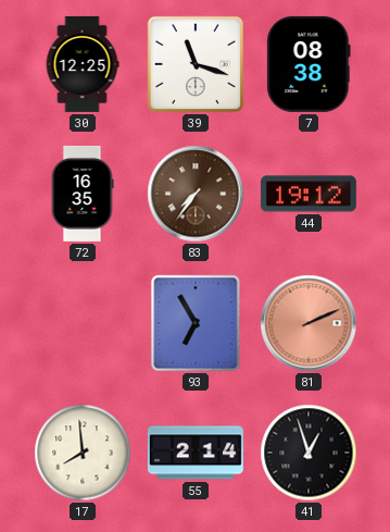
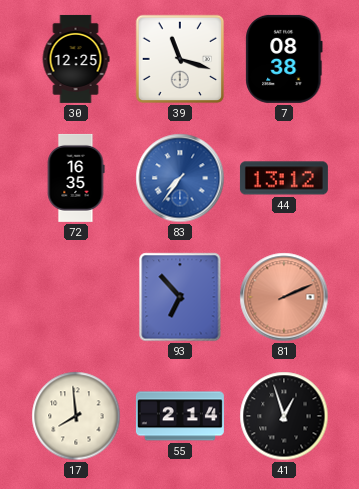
83 dial: brown -> blue
44: 19:12 -> 13:12
93: 6:55 -> 6:53
